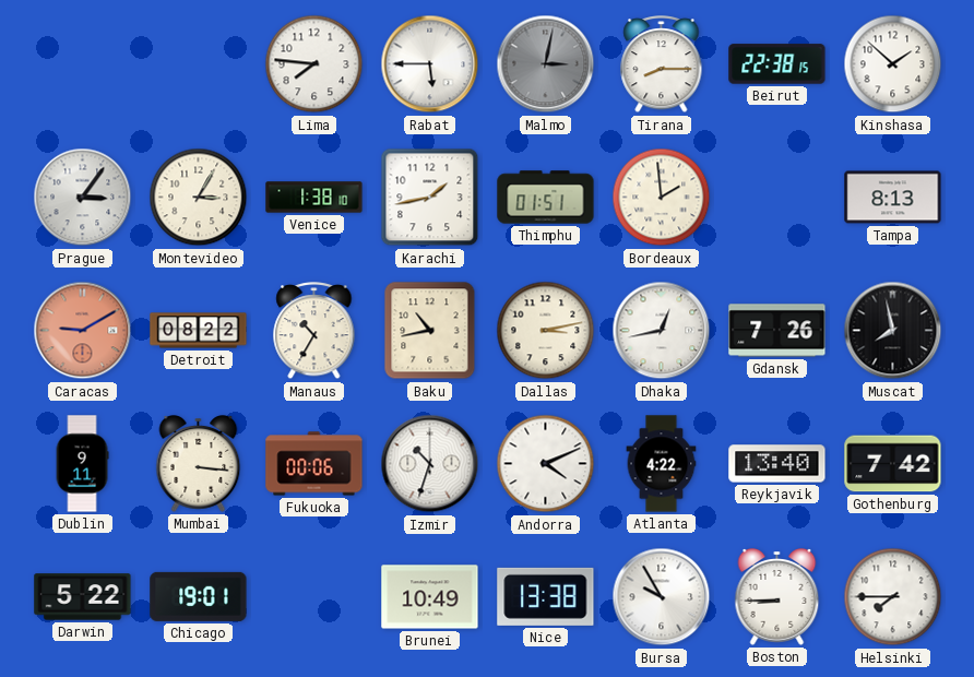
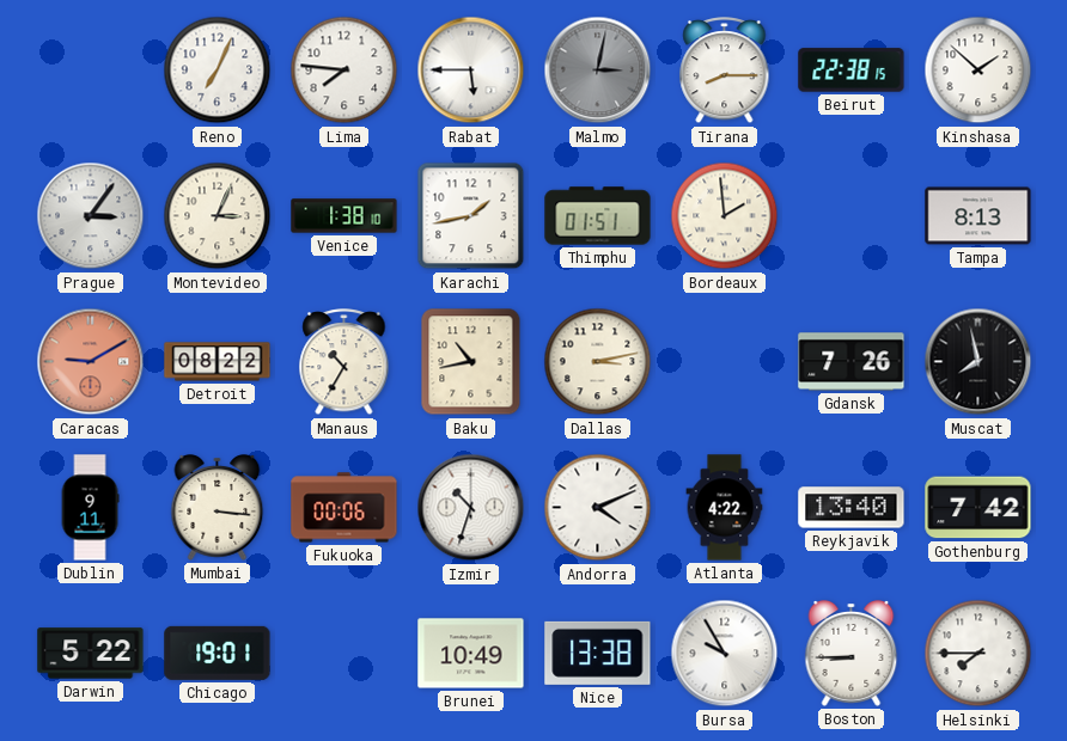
Reno: none -> 7:04
Montevideo: 3:05 -> 3:04
Dhaka: 12:43 -> none
